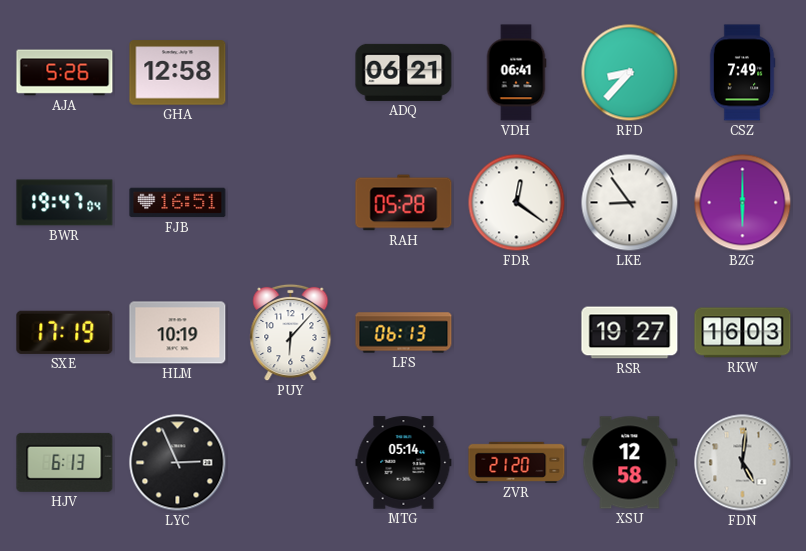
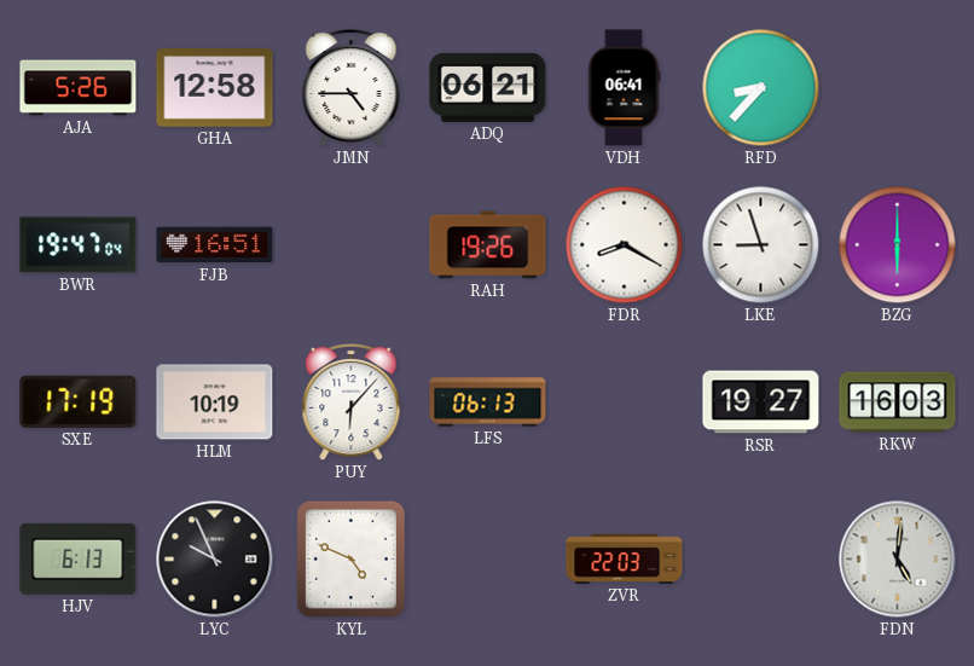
JMN: none -> 4:45
CSZ: 7:49 -> none
RAH: 05:28 -> 19:26
FDR: 12:21 -> 8:20
LKE: 8:54 -> 8:57
LYC: 2:56 -> 9:56
KYL: none -> 4:49
MTG: 05:14 -> none
ZVR: 21:20 -> 22:03
XSU: 12:58 -> none
